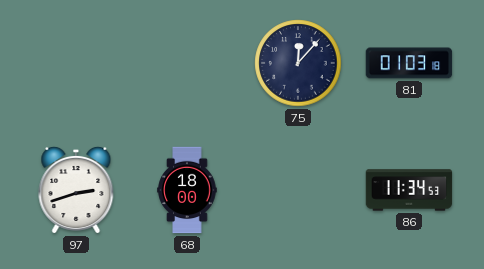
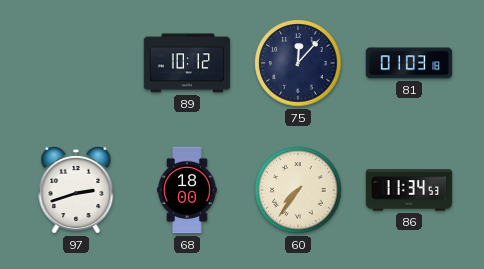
89: none -> 10:12
60: none -> 7:36
